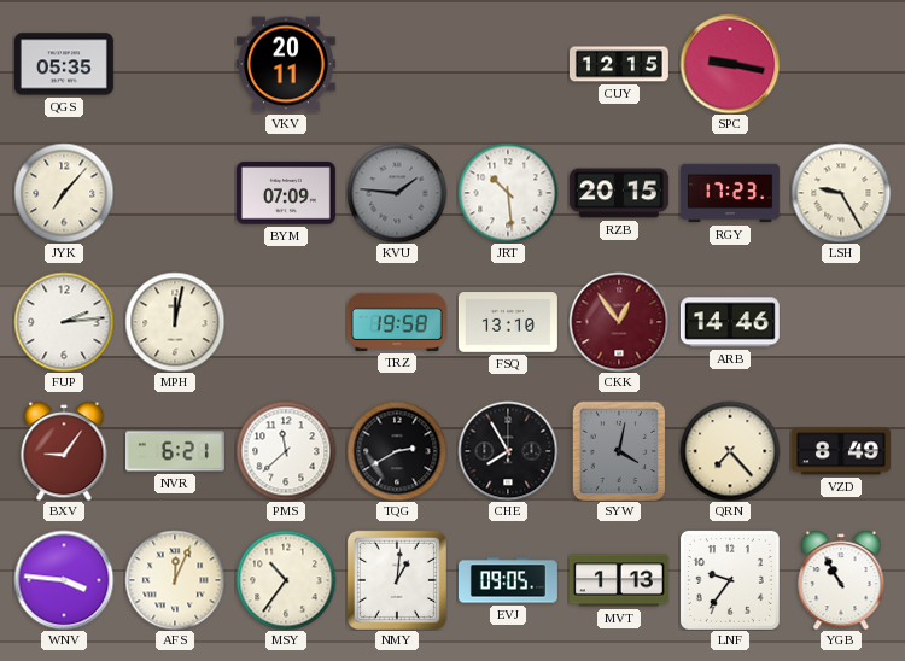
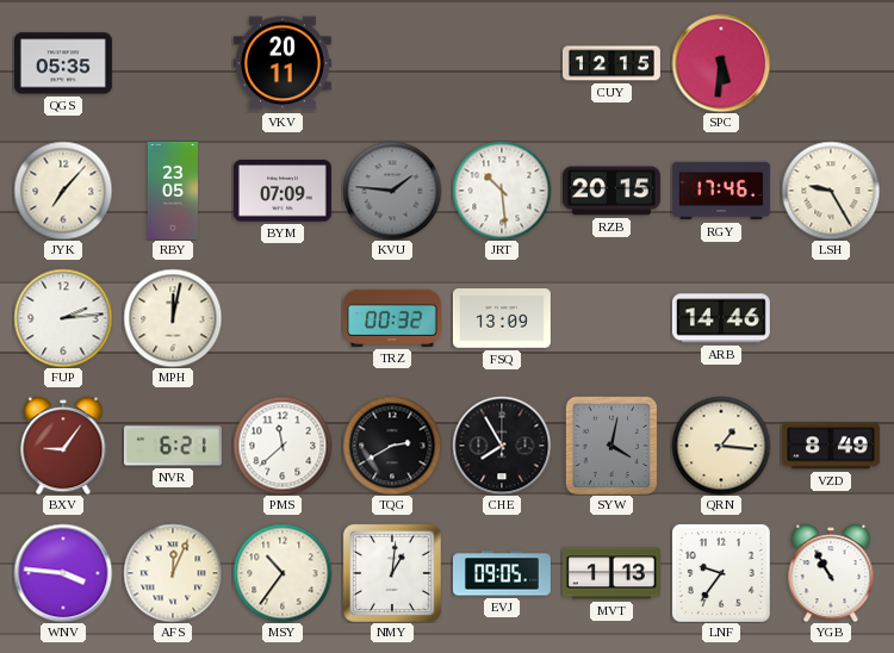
SPC: 9:17 -> 5:31
RBY: none -> 23:05
RGY: 17:23 -> 17:46
TRZ: 19:58 -> 00:32
FSQ: 13:10 -> 13:09
CKK: 12:54 -> none
QRN: 7:23 -> 1:16
